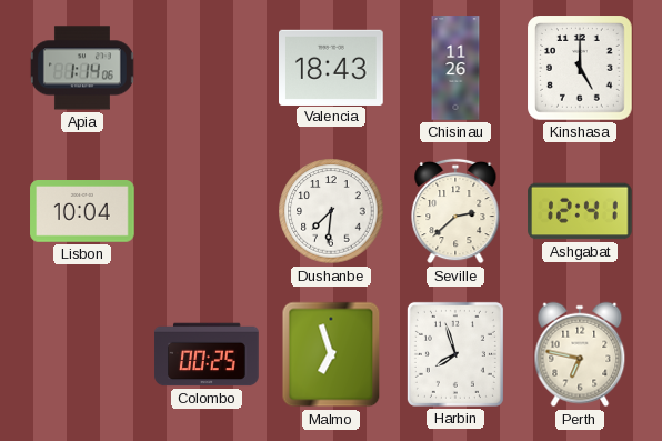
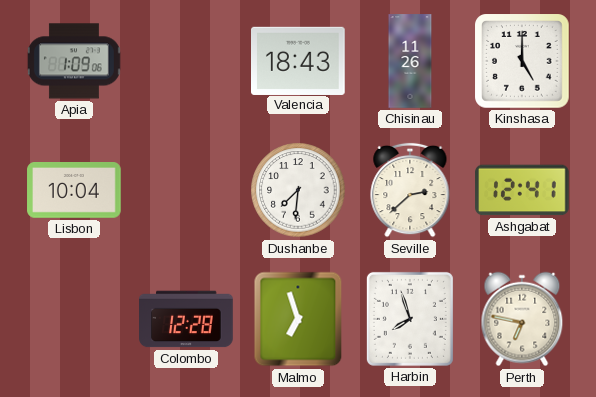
Apia: 1:14 -> 1:09
Colombo: 00:25 -> 12:28
